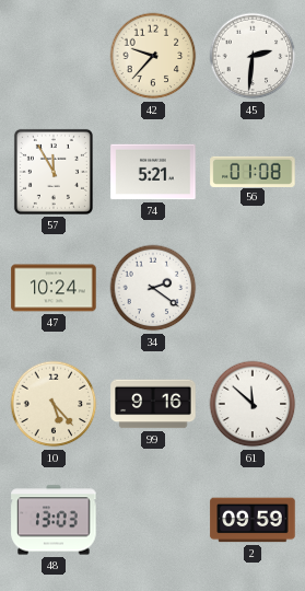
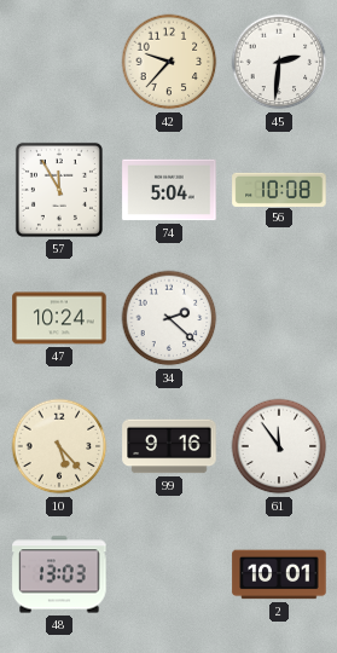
74: 5:21 -> 5:04
56: 01:08 -> 10:08
34: 2:21 -> 2:22
61: 11:52 -> 11:54
2: 09:59 -> 10:01
